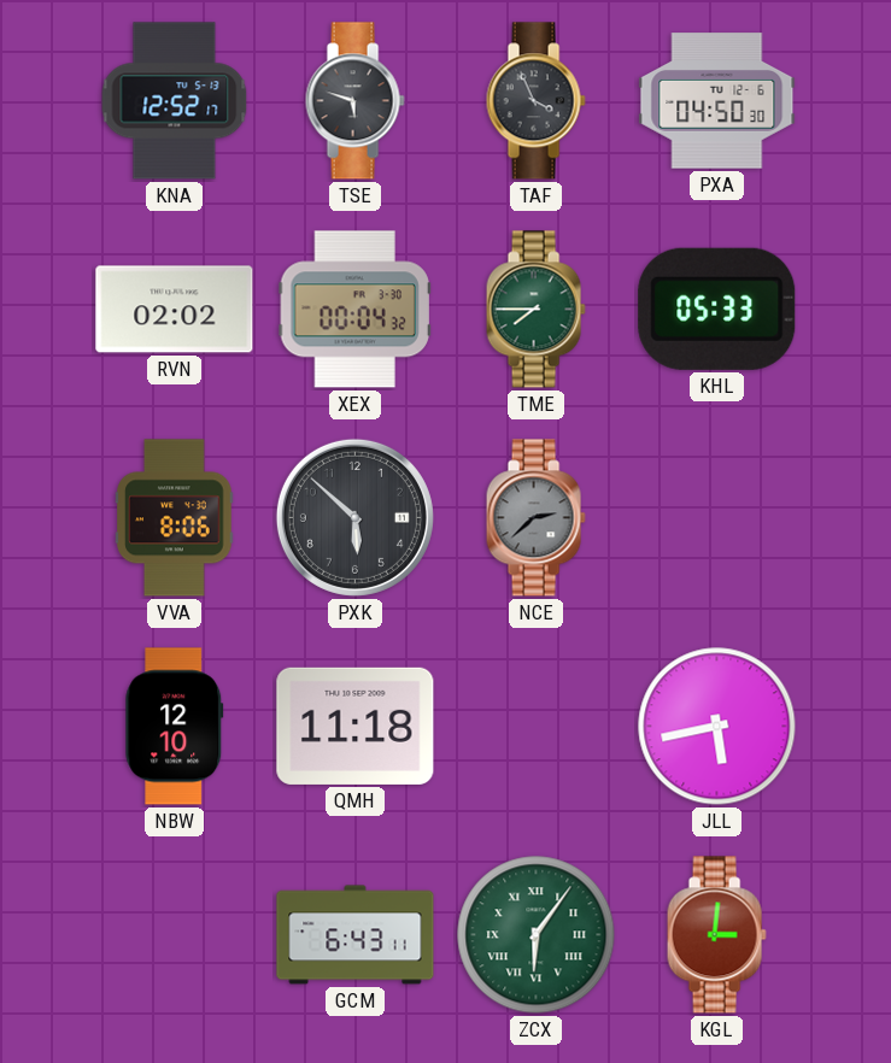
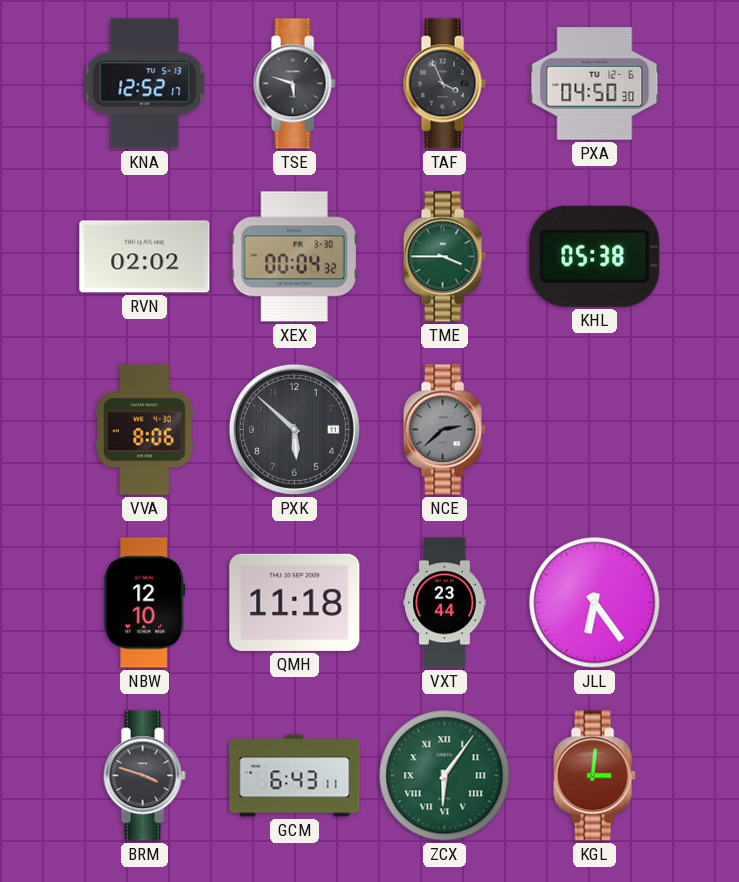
TME: 7:45 -> 3:45
KHL: 05:33 -> 05:38
VXT: none -> 23:44
JLL: 5:43 -> 6:24
BRM: none -> 3:48
